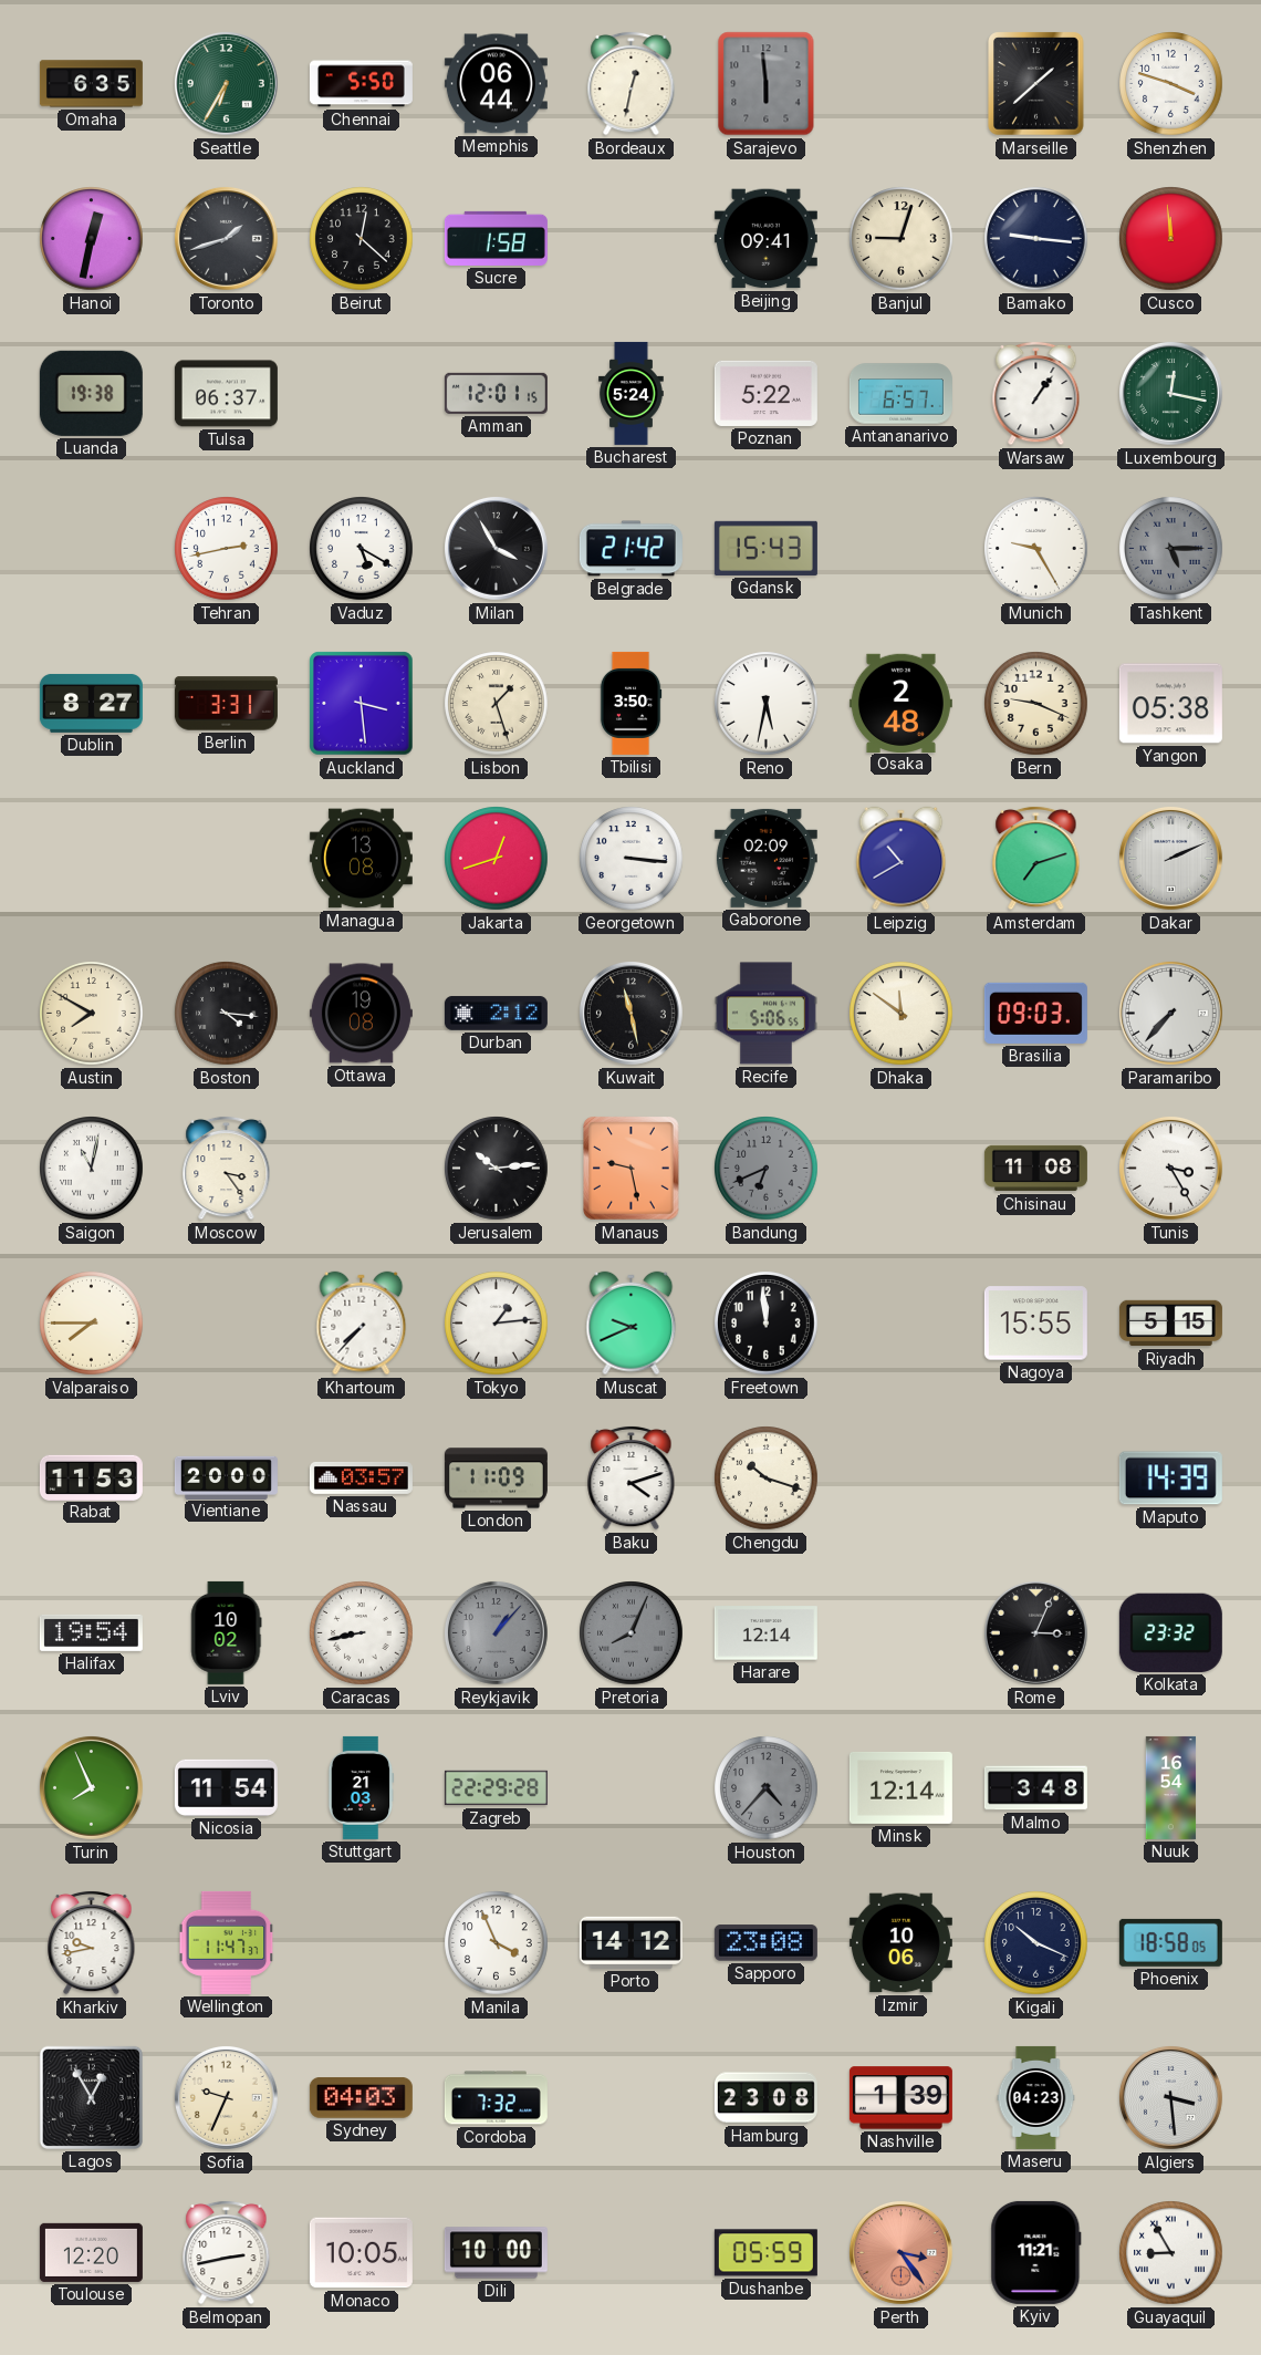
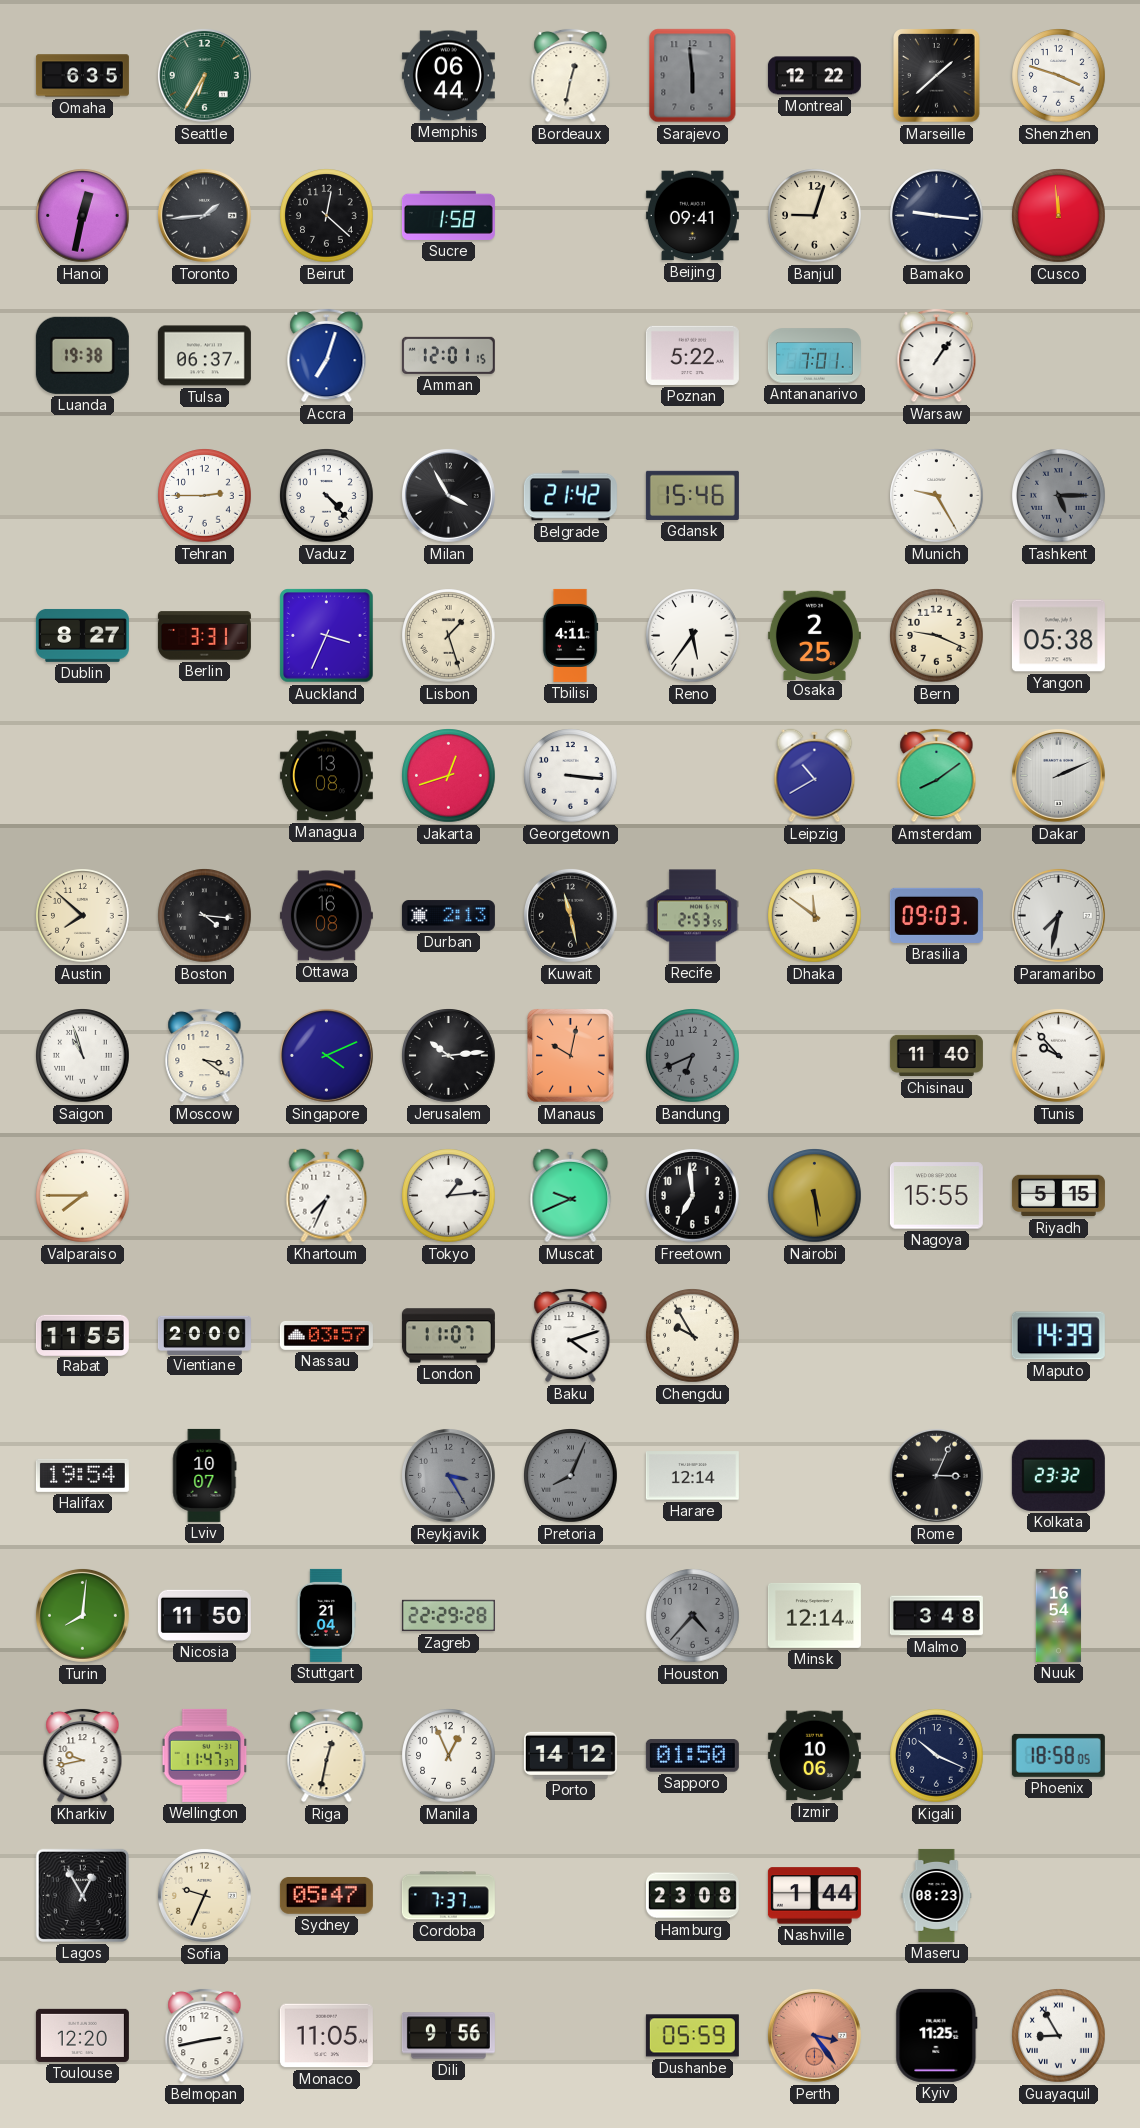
Chennai: 5:50 -> none
Montreal: none -> 12:22
Toronto: 1:42 -> 1:44
Accra: none -> 7:03
Bucharest: 5:24 -> none
Antananarivo: 6:57 -> 7:01
Luxembourg: 12:17 -> none
Tehran: 2:43 -> 2:45
Vaduz: 5:20 -> 4:23
Gdansk: 15:43 -> 15:46
Auckland: 3:29 -> 3:34
Tbilisi: 3:50 -> 4:11
Reno: 5:32 -> 5:36
Osaka: 2:48 -> 2:25
Gaborone: 02:09 -> none
Amsterdam: 7:12 -> 8:09
Austin: 7:50 -> 7:52
Ottawa: 19:08 -> 16:08
Durban: 2:12 -> 2:13
Recife: 5:06 -> 2:53
Paramaribo: 7:37 -> 7:32
Saigon: 11:02 -> 10:57
Moscow: 3:24 -> 3:21
Singapore: none -> 4:11
Manaus: 9:28 -> 10:02
Chisinau: 11:08 -> 11:40
Tunis: 3:25 -> 9:53
Khartoum: 7:37 -> 7:34
Freetown: 11:59 -> 6:59
Nairobi: none -> 5:29
Rabat: 11:53 -> 11:55
London: 11:09 -> 11:07
Chengdu: 10:18 -> 9:55
Lviv: 10:02 -> 10:07
Caracas: 8:43 -> none
Reykjavik: 1:07 -> 3:25
Turin: 7:56 -> 8:01
Nicosia: 11:54 -> 11:50
Stuttgart: 21:03 -> 21:04
Riga: none -> 12:32
Manila: 3:56 -> 12:56
Sapporo: 23:08 -> 01:50
Sydney: 04:03 -> 05:47
Cordoba: 7:32 -> 7:37
Nashville: 1:39 -> 1:44
Maseru: 04:23 -> 08:23
Algiers: 3:29 -> none
Monaco: 10:05 -> 11:05
Dili: 10:00 -> 9:56
Kyiv: 11:21 -> 11:25
